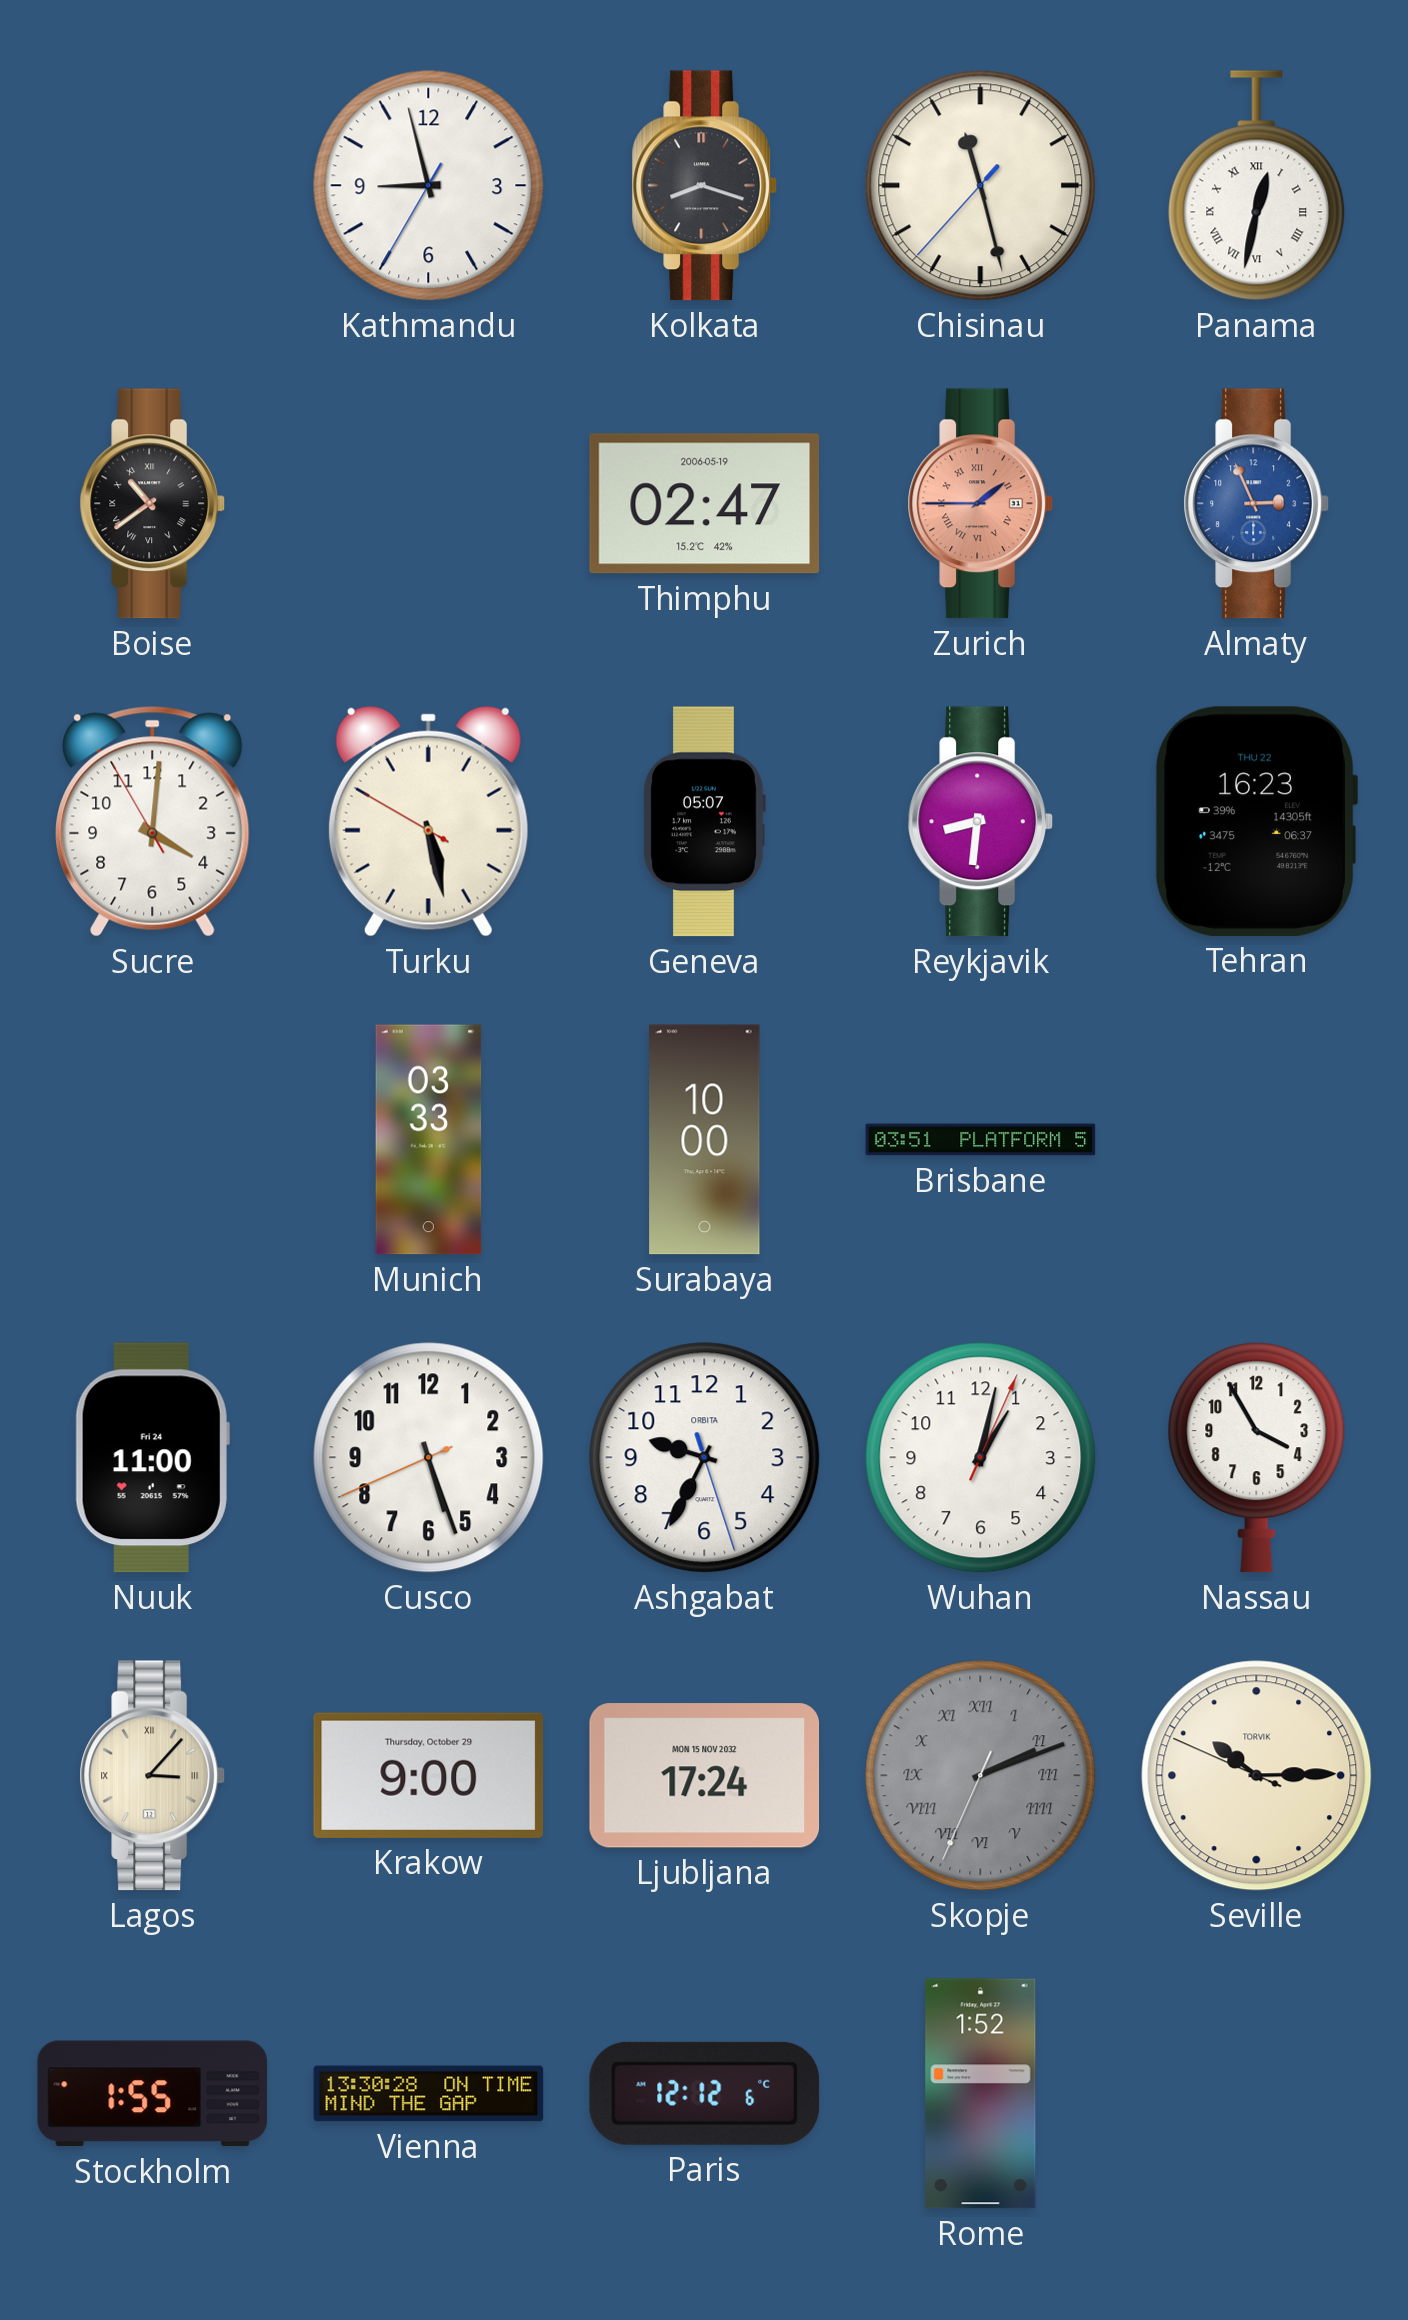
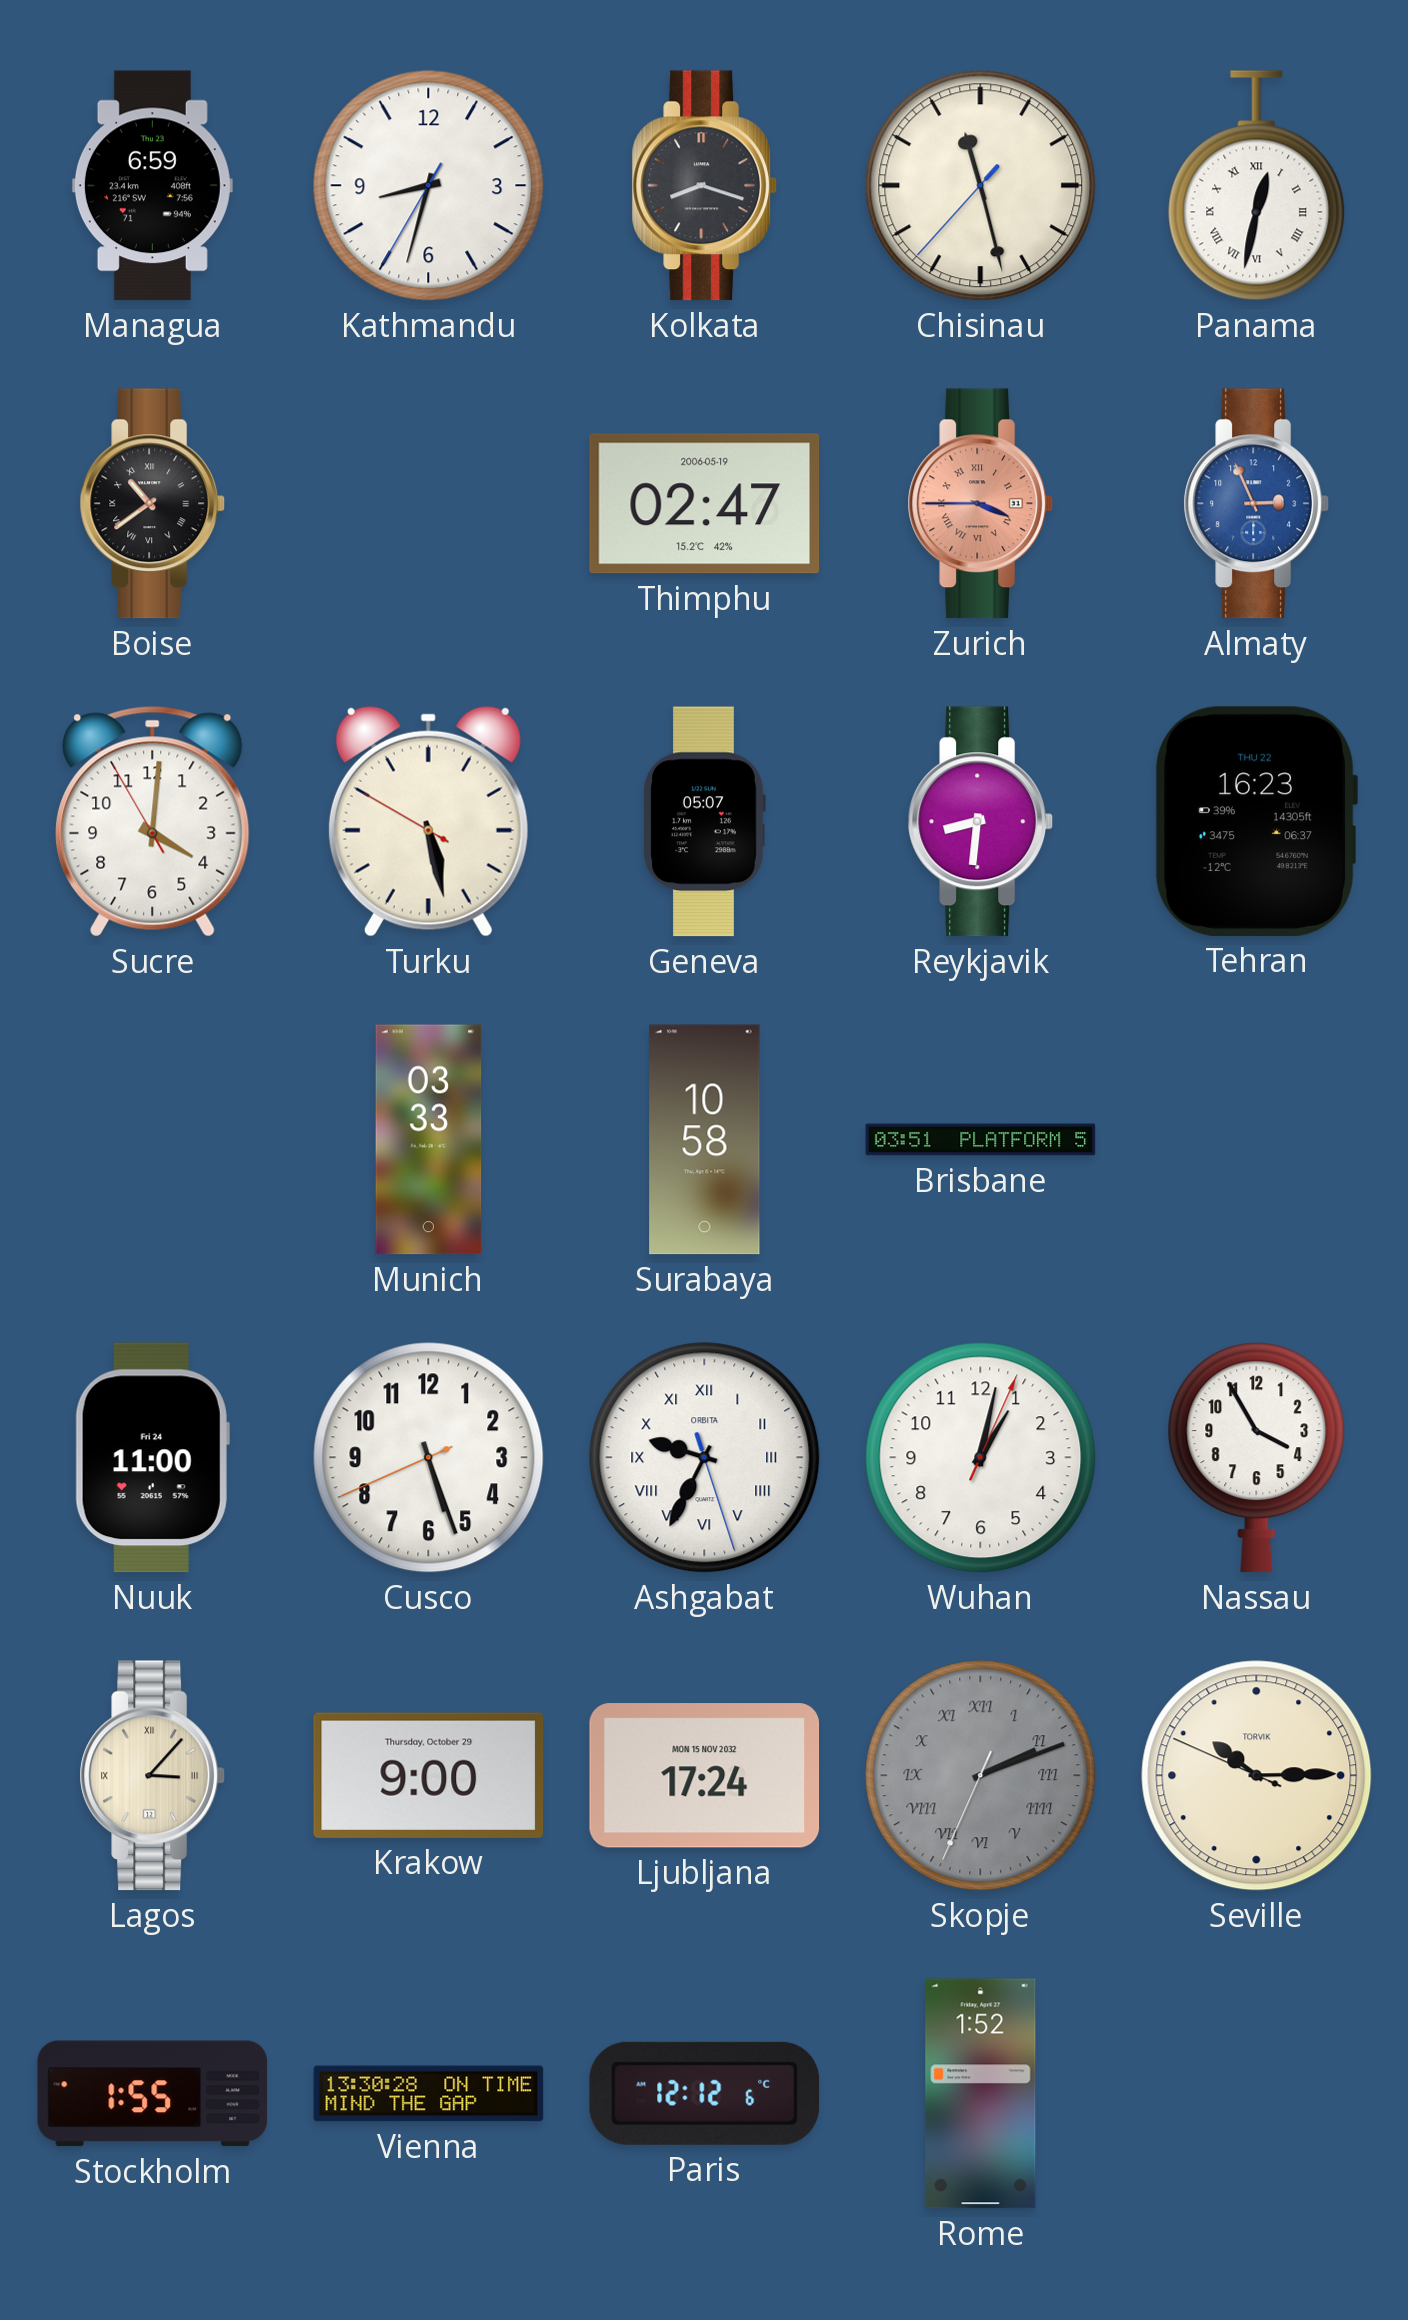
Managua: none -> 6:59
Kathmandu: 8:57 -> 8:32
Zurich: 1:45 -> 3:45
Surabaya: 10:00 -> 10:58
Ashgabat numerals: Arabic -> Roman
